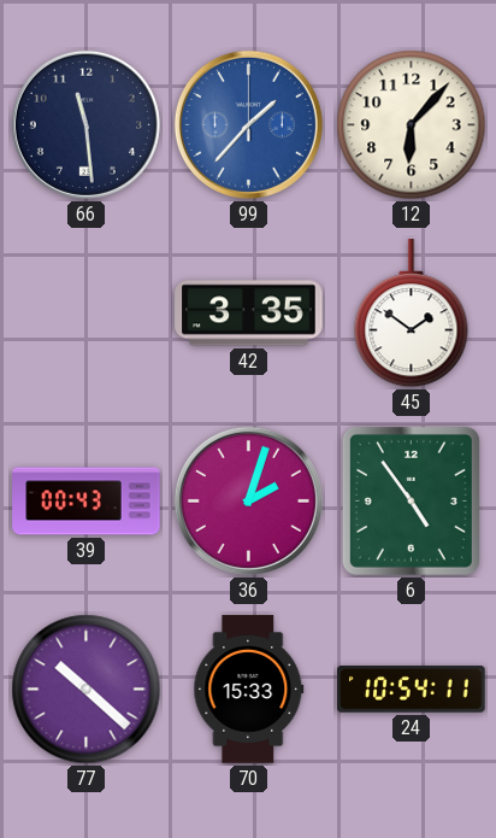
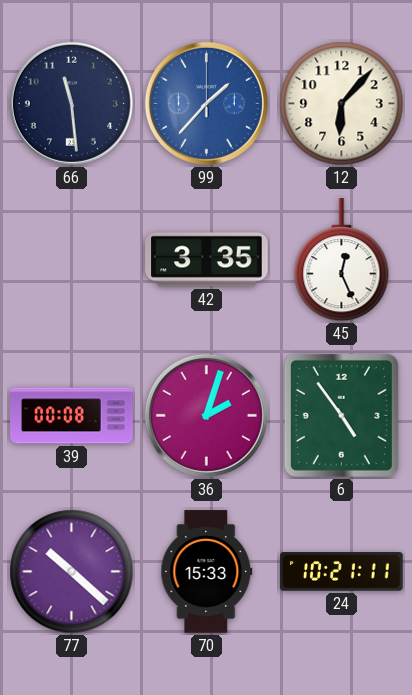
45: 1:51 -> 12:26
39: 00:43 -> 00:08
24: 10:54 -> 10:21
